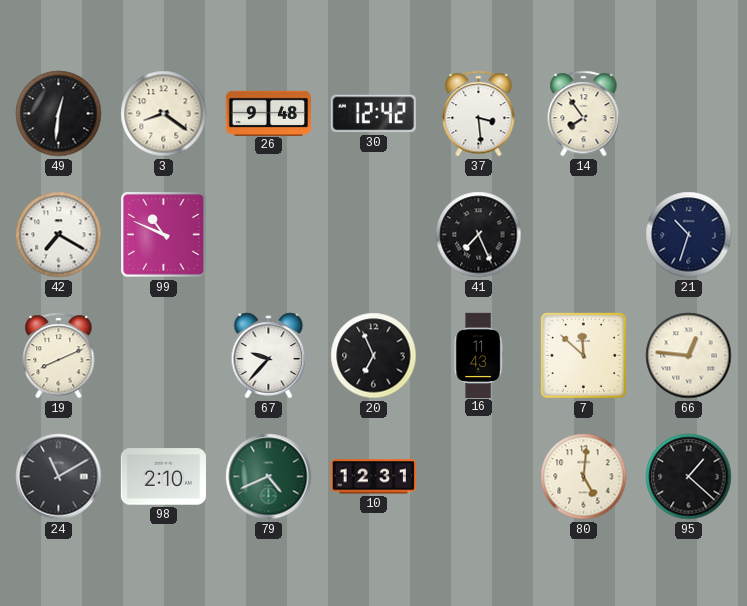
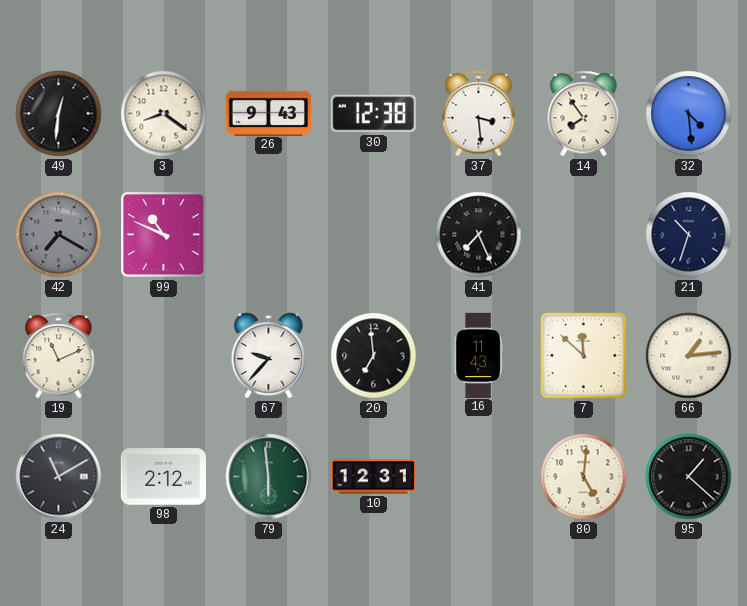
26: 9:48 -> 9:43
30: 12:42 -> 12:38
32: none -> 4:29
42 dial: white -> grey
19: 8:11 -> 11:11
20: 6:56 -> 6:59
66: 12:46 -> 1:14
98: 2:10 -> 2:12
79: 4:41 -> 5:59
